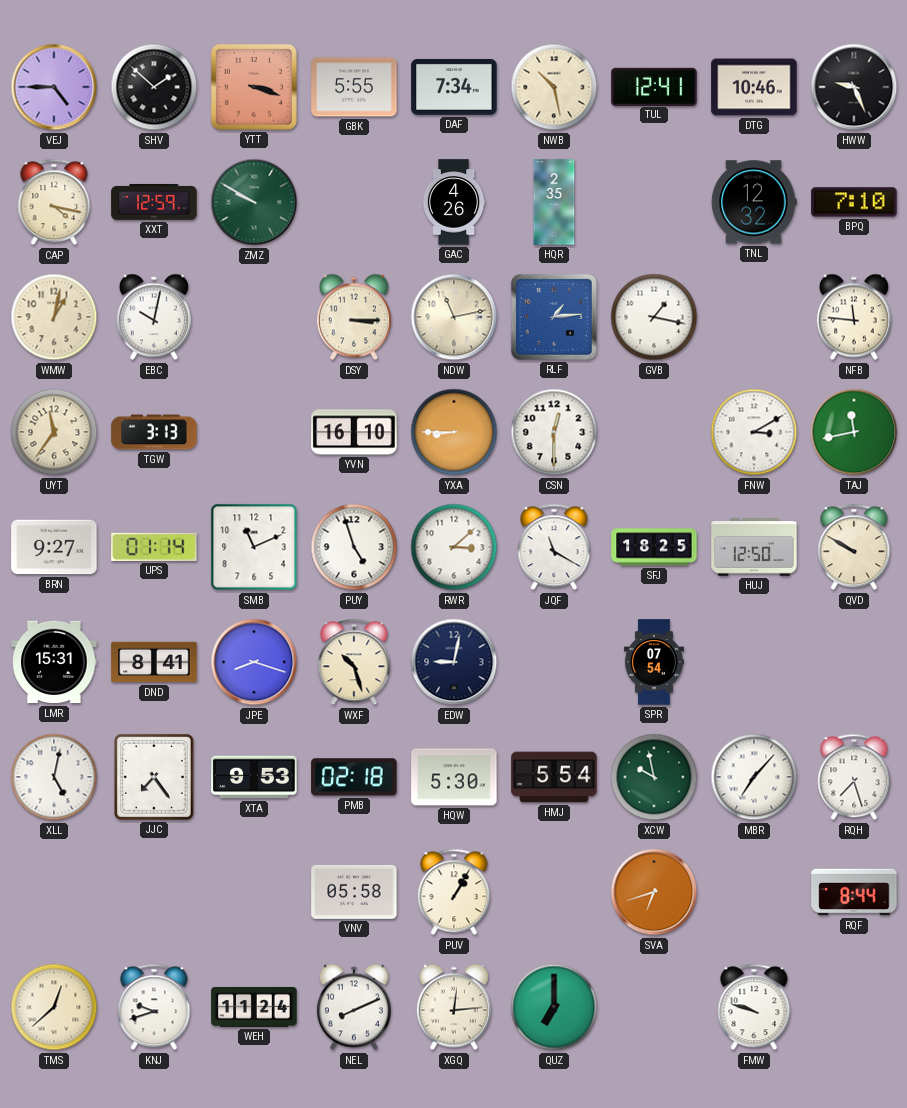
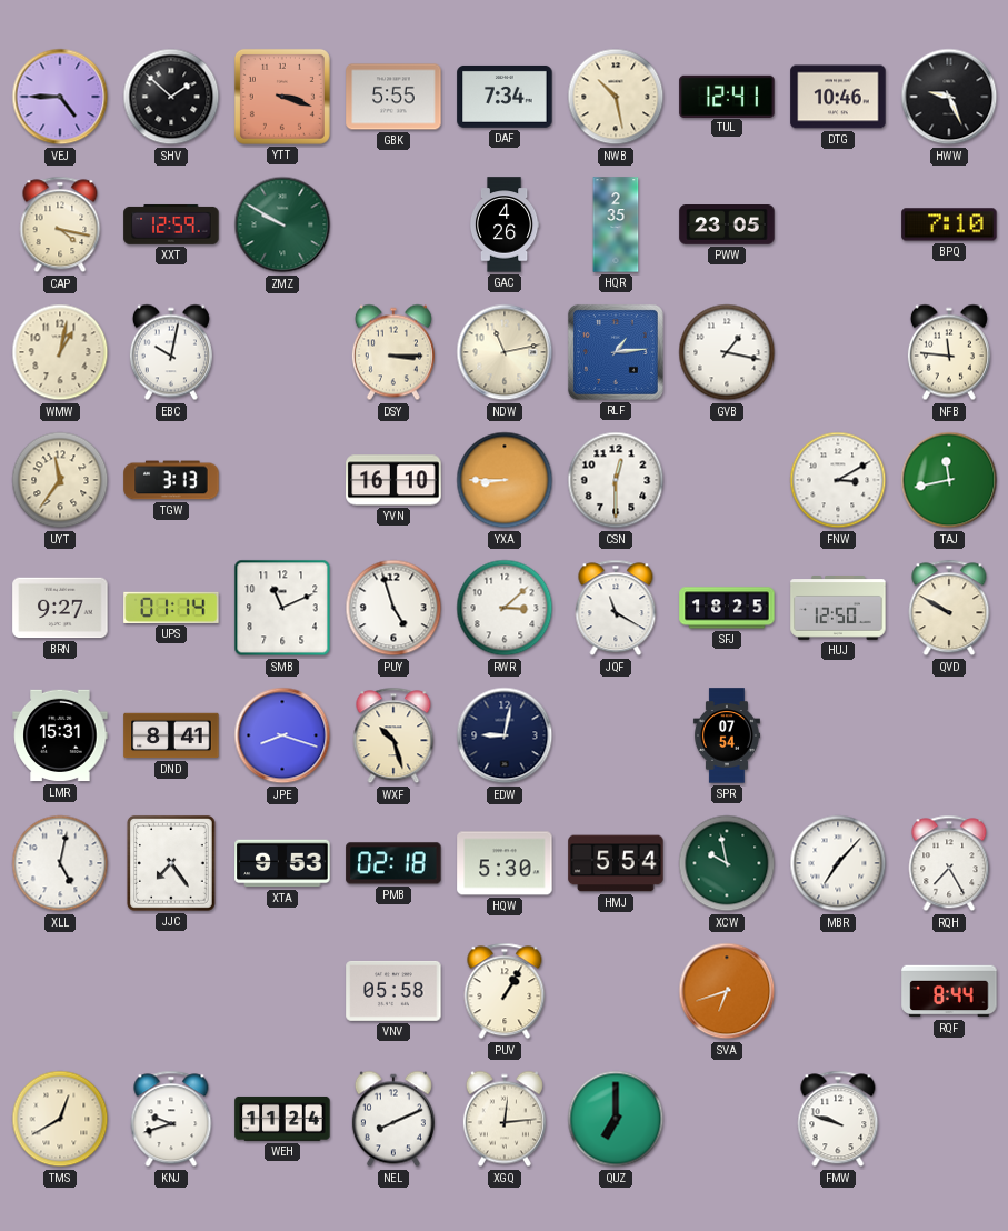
PWW: none -> 23:05
TNL: 12:32 -> none
RQH: 7:27 -> 7:25
TMS: 12:38 -> 12:40
